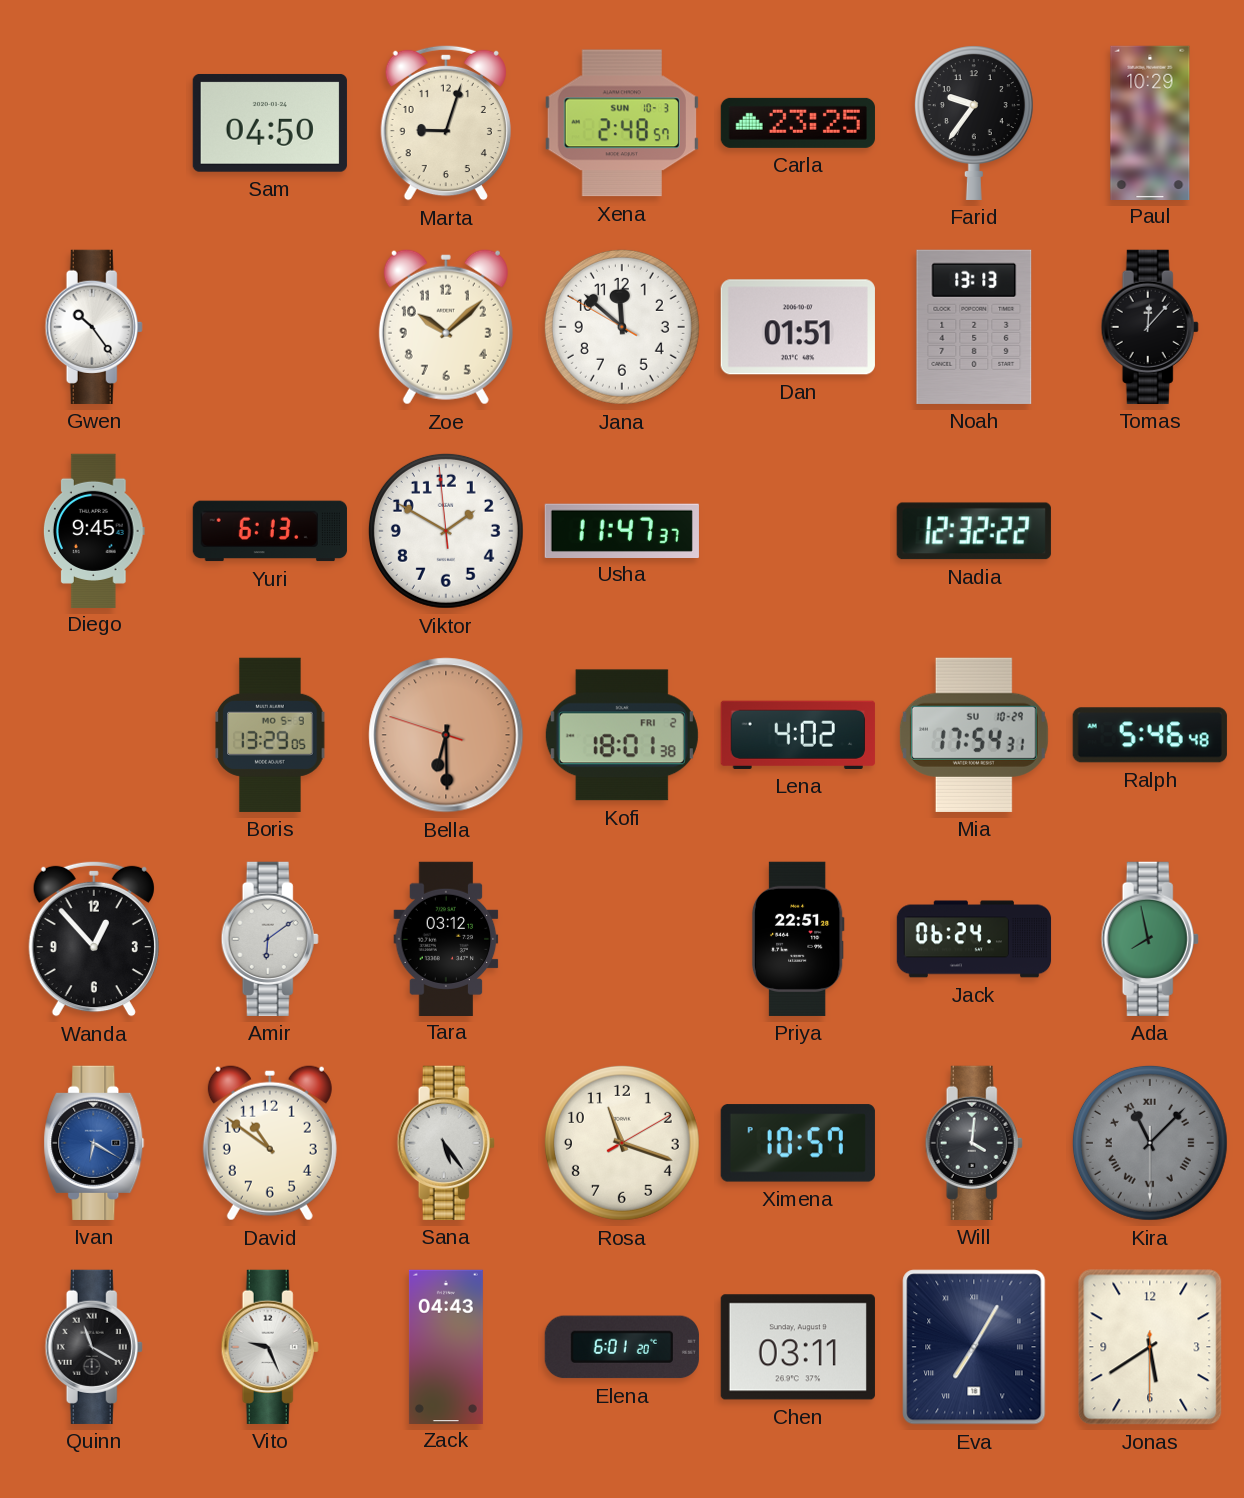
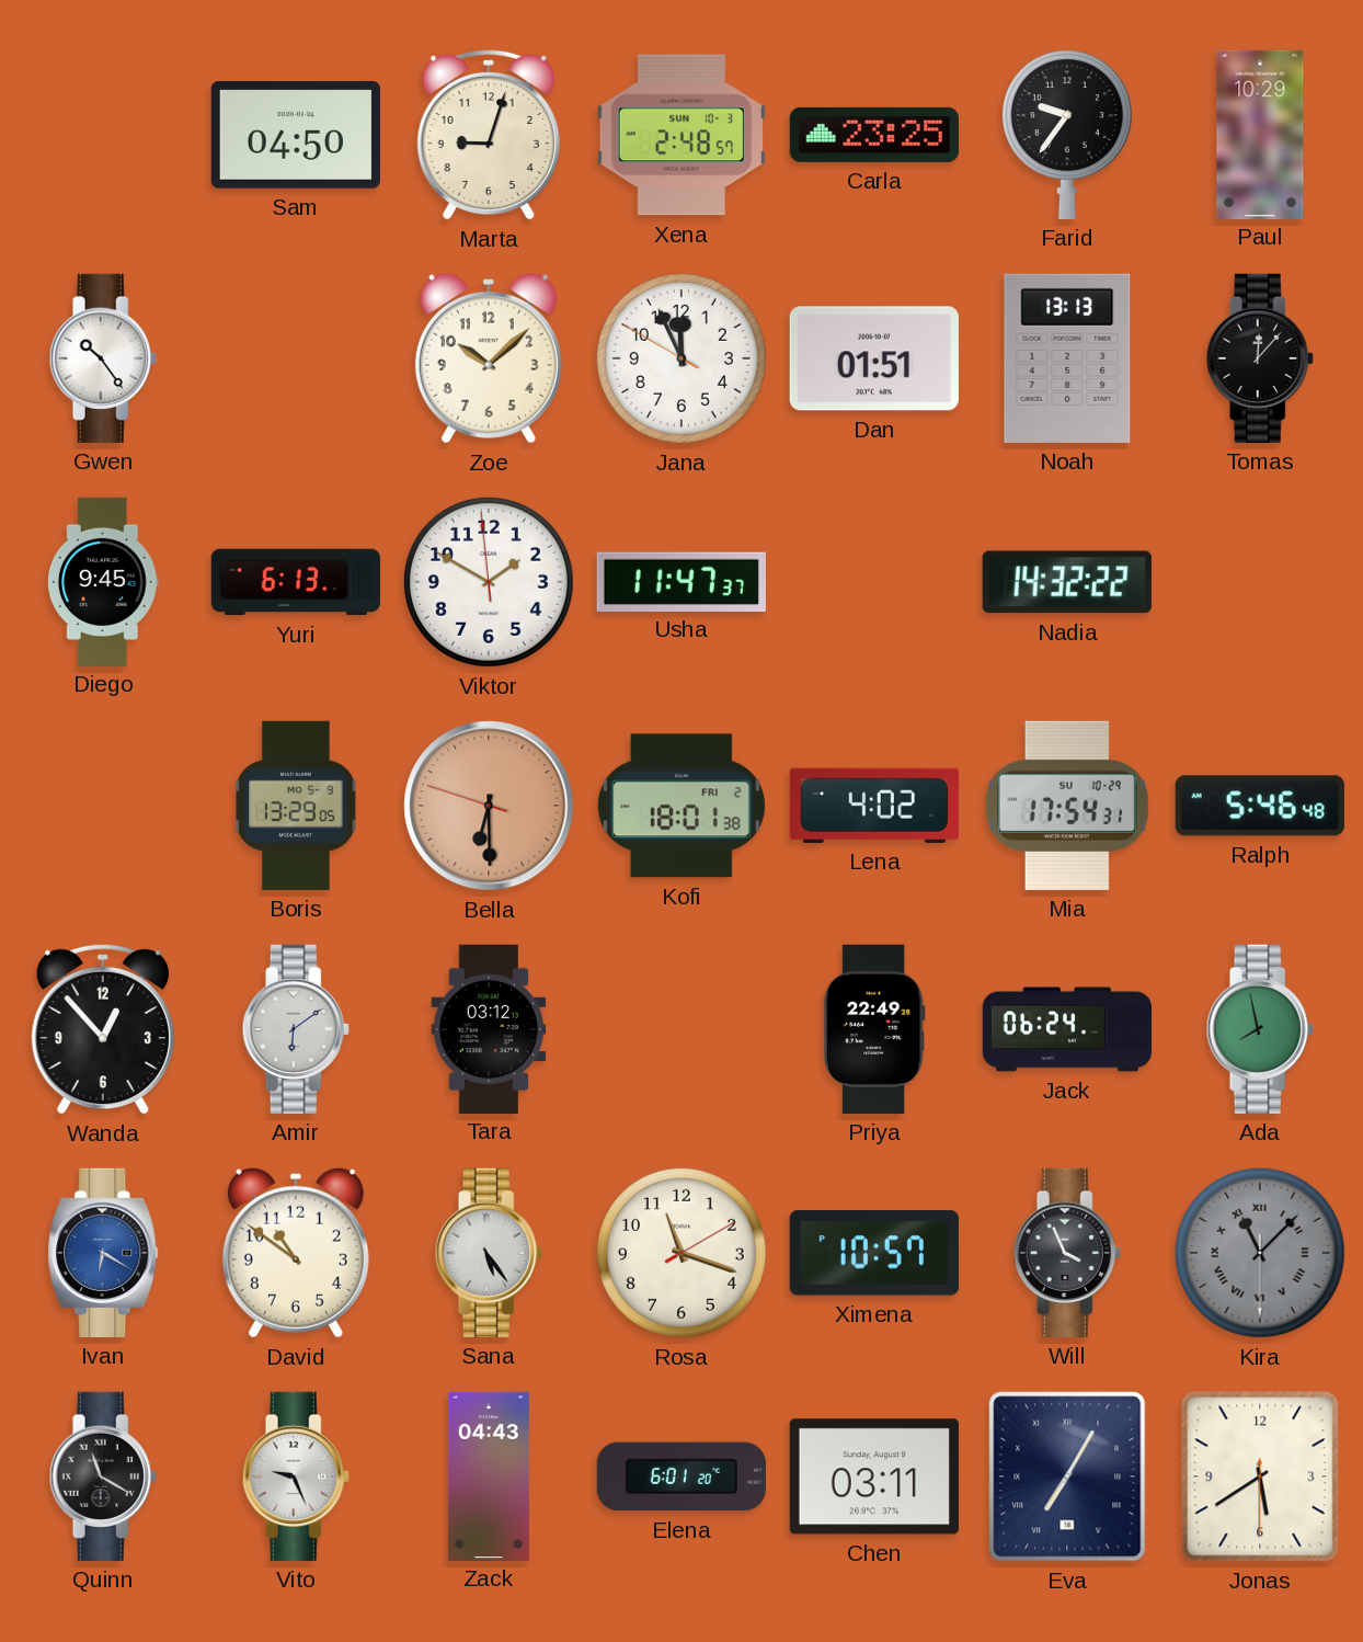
Jana: 11:51 -> 11:55
Nadia: 12:32 -> 14:32
Priya: 22:51 -> 22:49
Will: 4:01 -> 3:56
